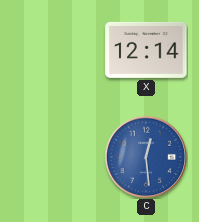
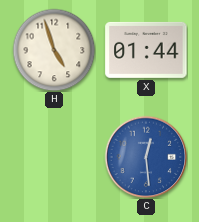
H: none -> 4:57
X: 12:14 -> 01:44
